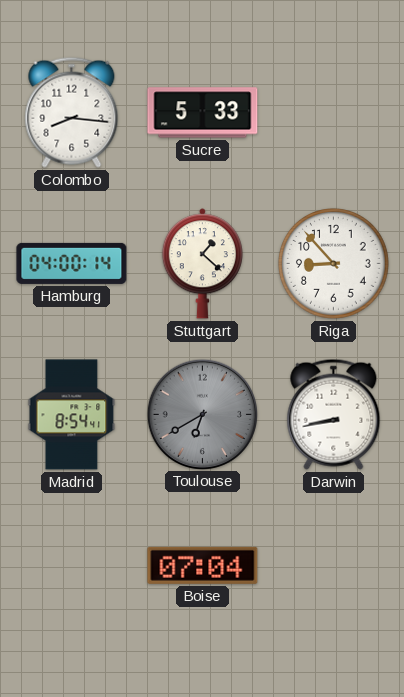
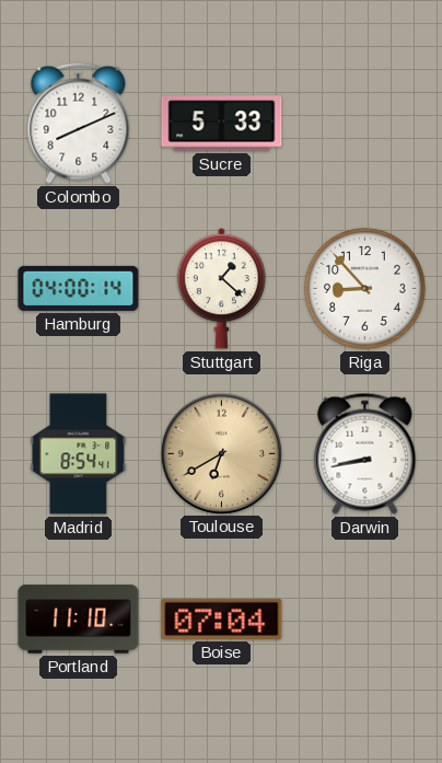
Colombo: 8:16 -> 8:11
Toulouse dial: grey -> champagne
Portland: none -> 11:10
